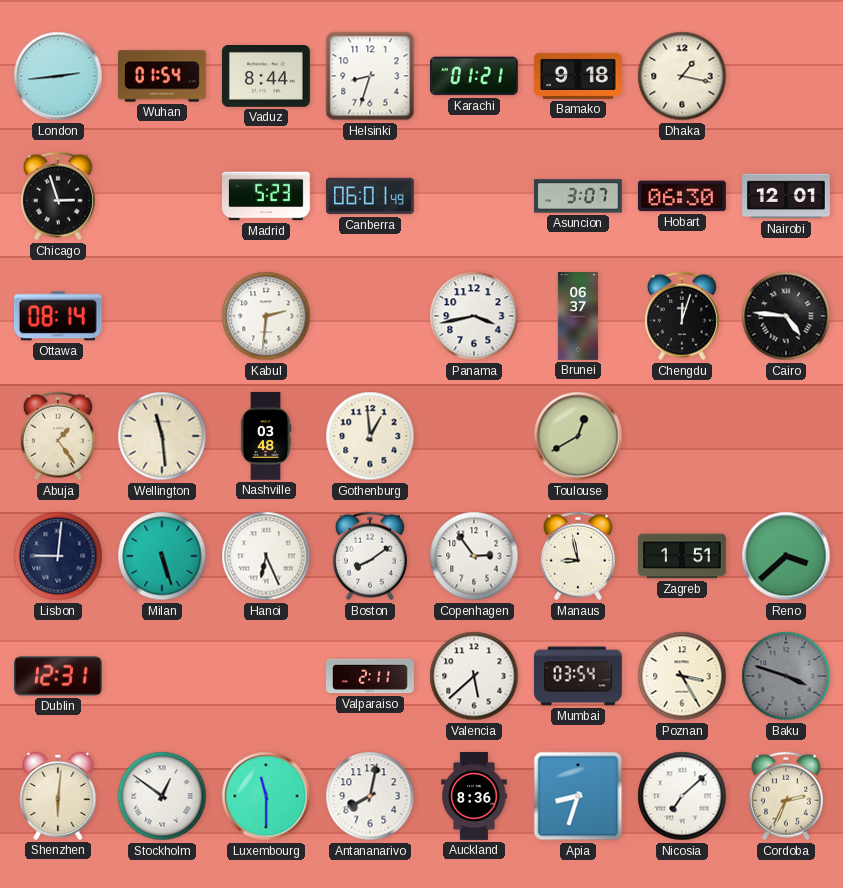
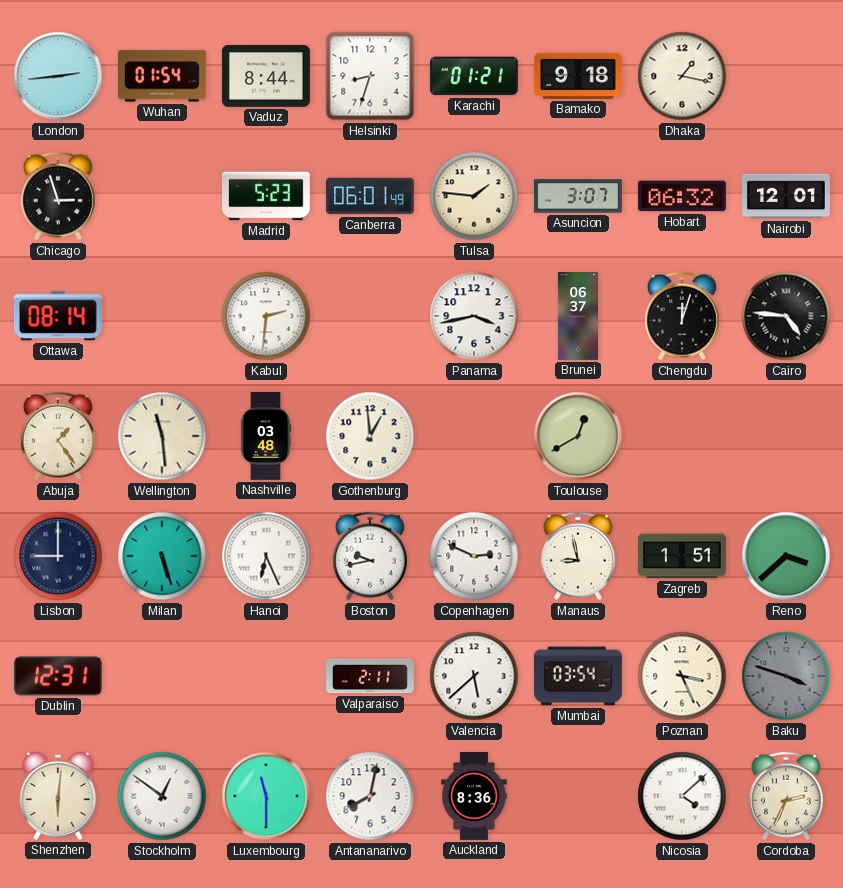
Tulsa: none -> 1:46
Hobart: 06:30 -> 06:32
Lisbon: 9:01 -> 9:00
Boston: 8:09 -> 9:43
Copenhagen: 2:54 -> 2:49
Poznan: 3:25 -> 3:26
Apia: 8:33 -> none
Nicosia: 7:08 -> 4:08
